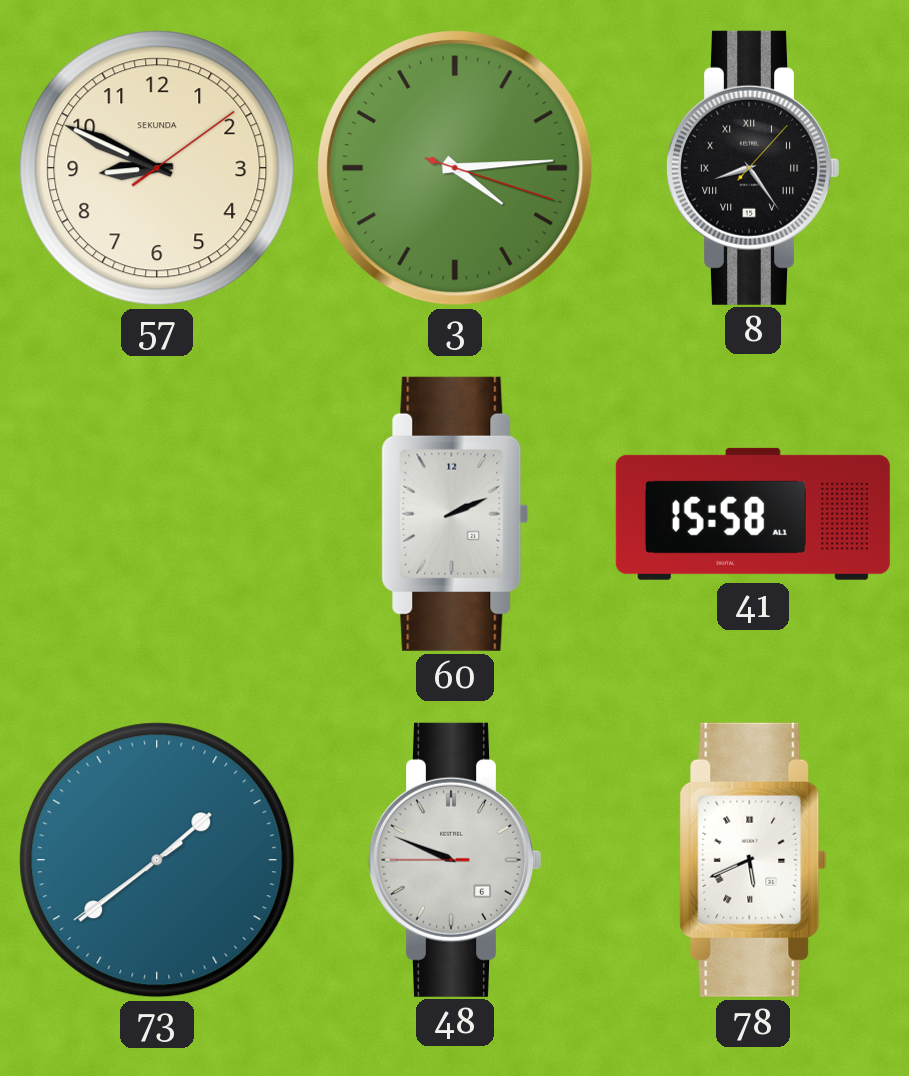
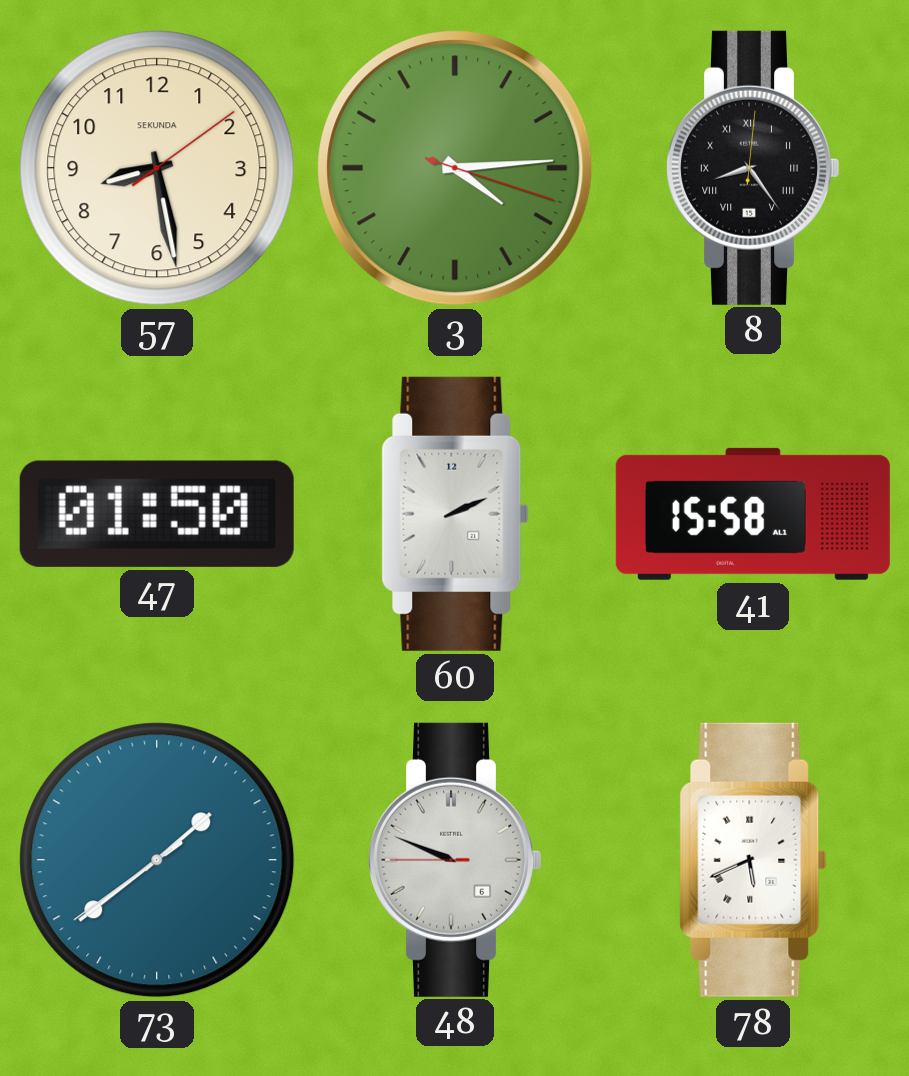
57: 8:49 -> 8:28
8: 8:24:07 -> 8:24:01
47: none -> 01:50
